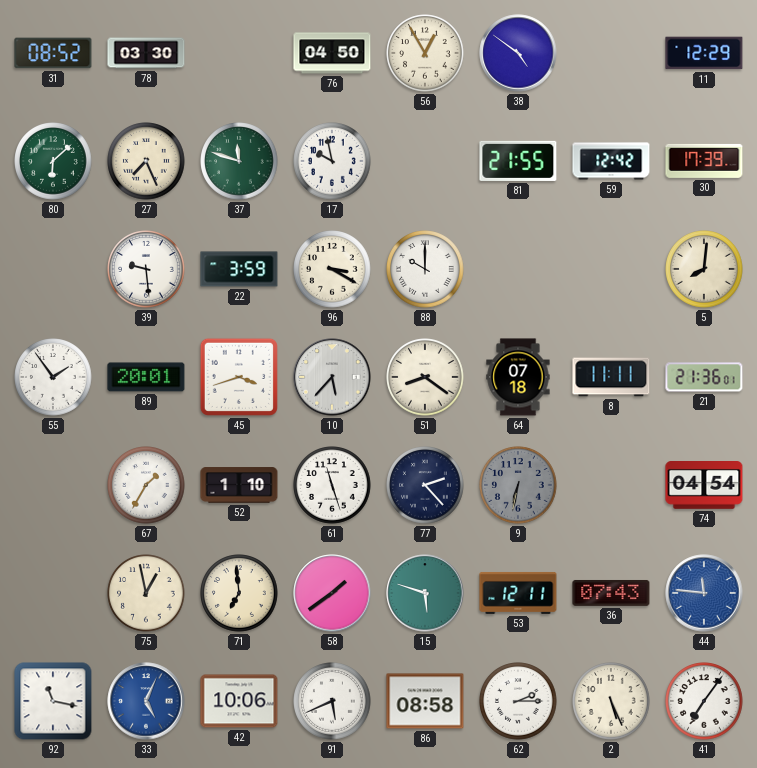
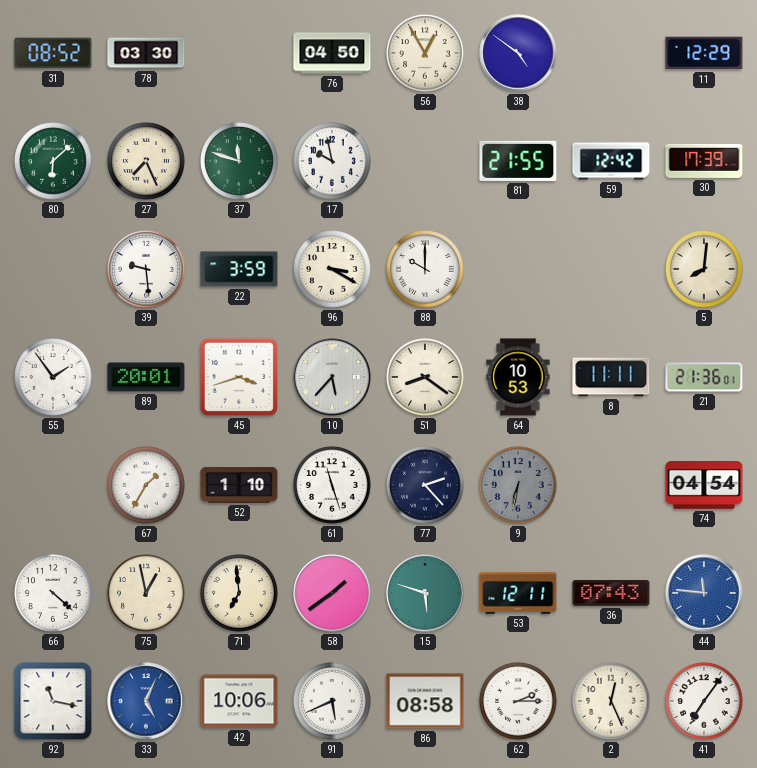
64: 07:18 -> 10:53
66: none -> 4:22
2: 5:26 -> 12:26
